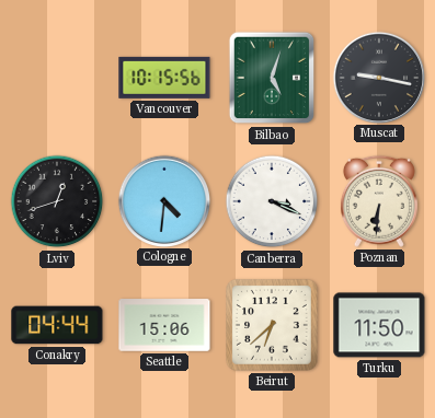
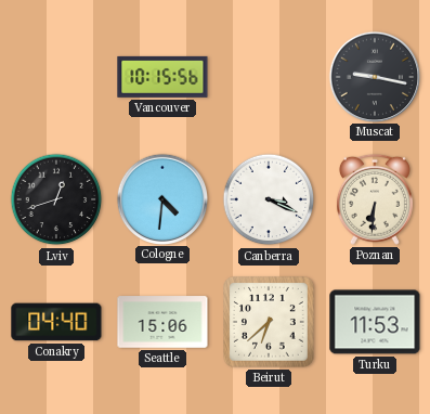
Bilbao: 5:03 -> none
Conakry: 04:44 -> 04:40
Turku: 11:50 -> 11:53
